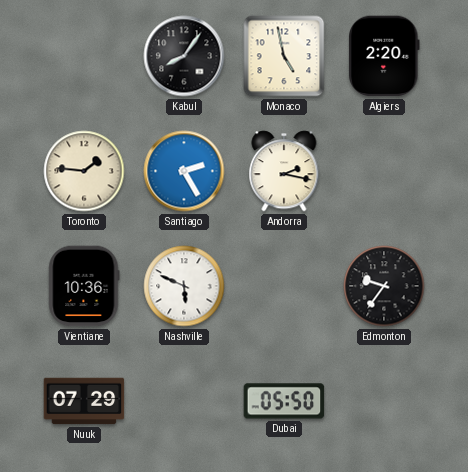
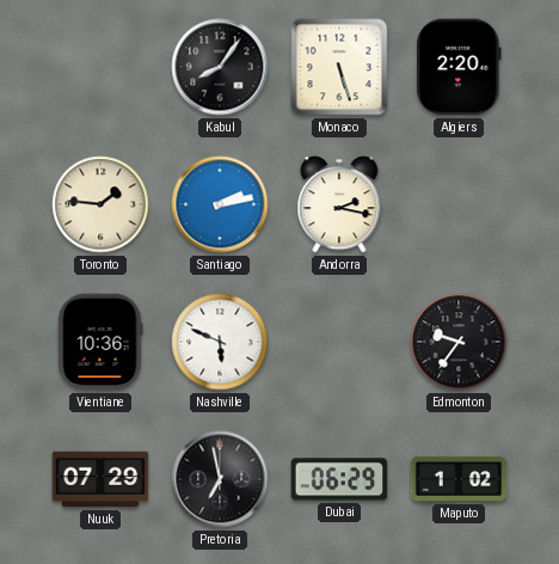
Monaco: 4:58 -> 5:27
Santiago: 2:25 -> 2:13
Pretoria: none -> 6:58
Dubai: 05:50 -> 06:29
Maputo: none -> 1:02
